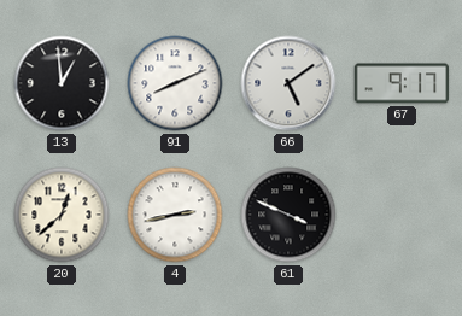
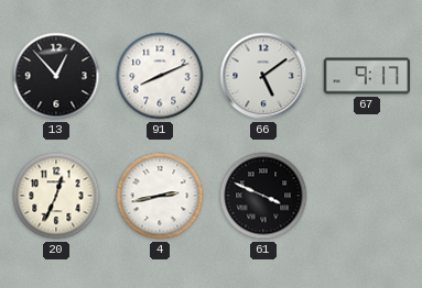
13: 12:59 -> 12:53
20: 12:38 -> 12:34
